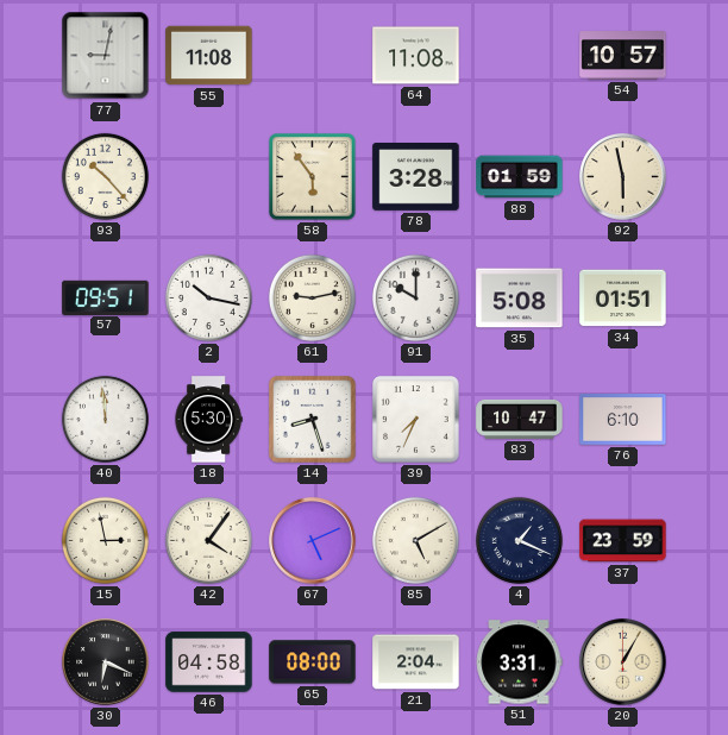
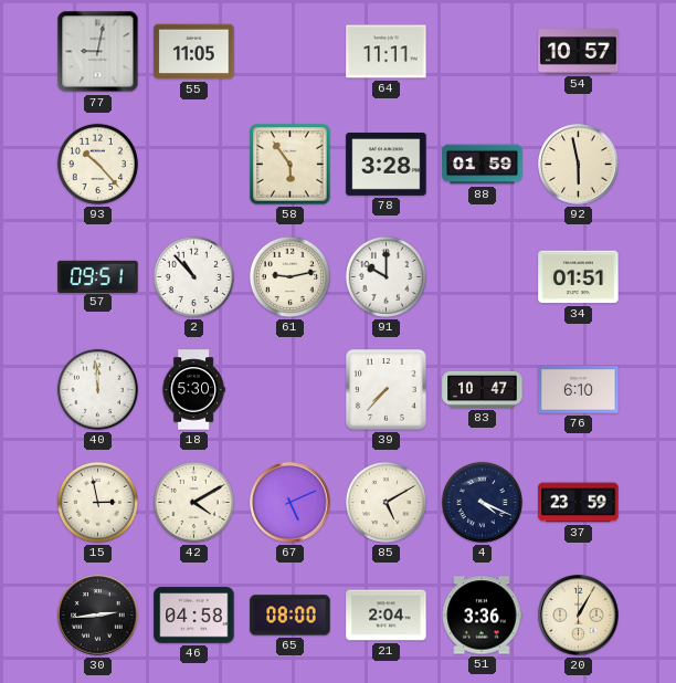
55: 11:08 -> 11:05
64: 11:08 -> 11:11
2: 10:17 -> 10:53
35: 5:08 -> none
14: 8:27 -> none
39: 7:34 -> 7:37
42: 4:06 -> 4:10
4: 1:19 -> 4:19
30: 6:19 -> 2:44
51: 3:31 -> 3:36
